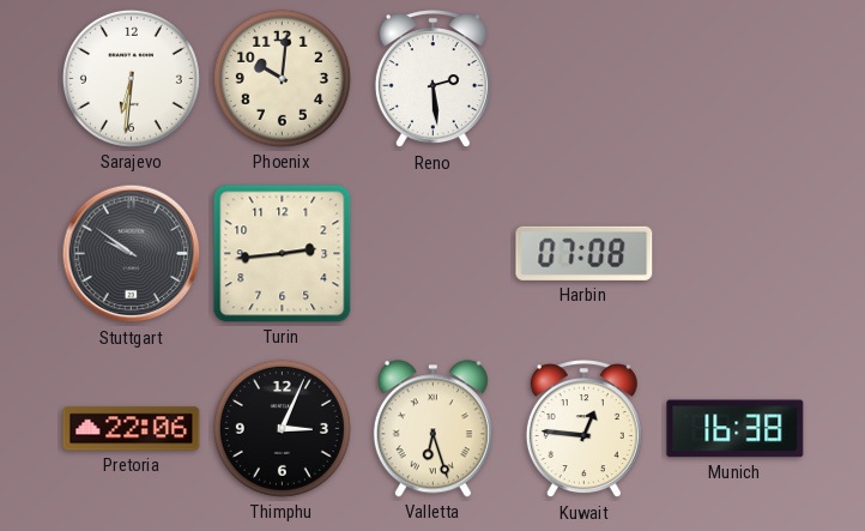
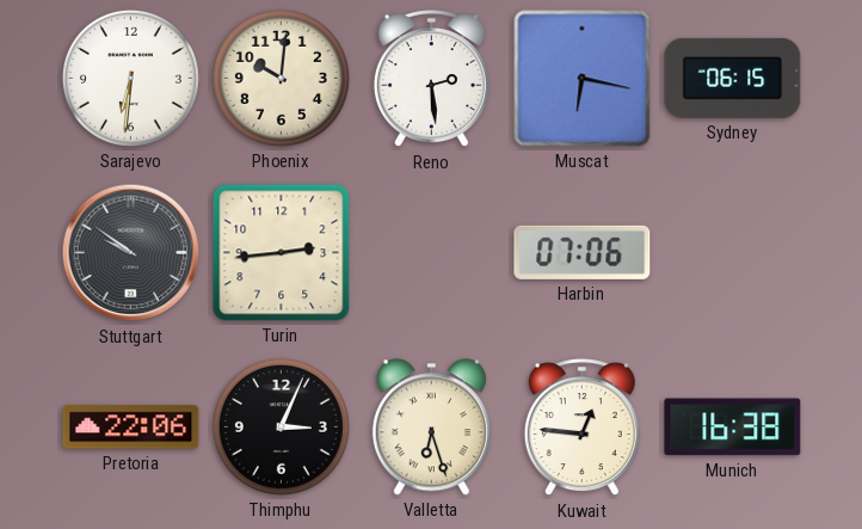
Muscat: none -> 6:17
Sydney: none -> 06:15
Harbin: 07:08 -> 07:06
